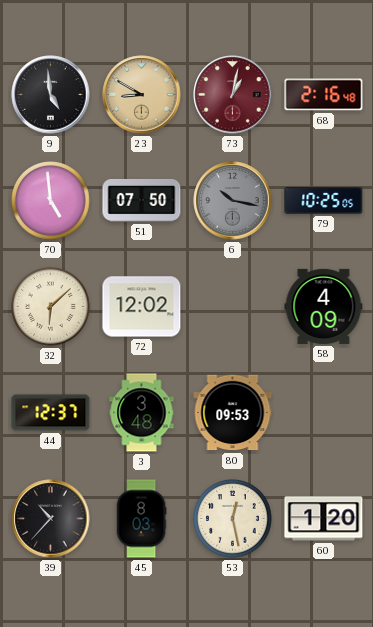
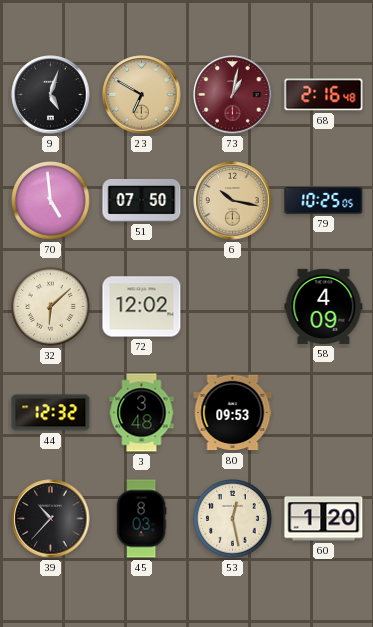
9: 4:59 -> 5:03
23: 8:50 -> 6:50
6 dial: grey -> champagne
44: 12:37 -> 12:32
